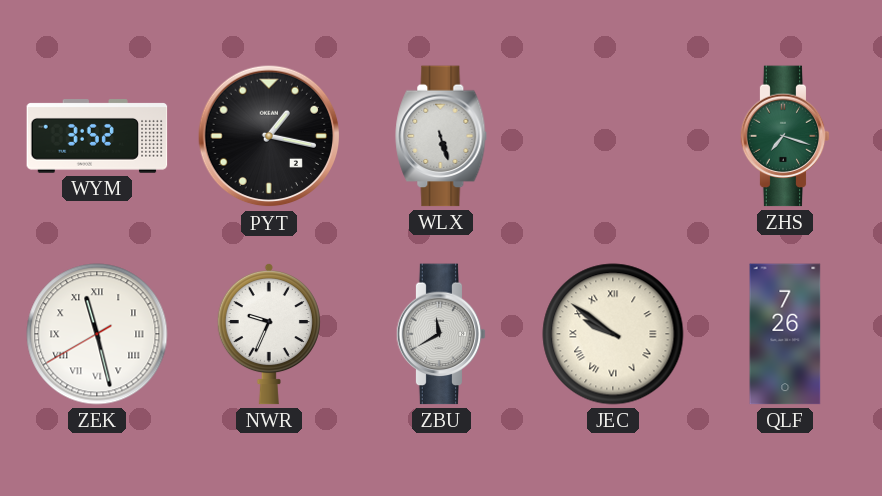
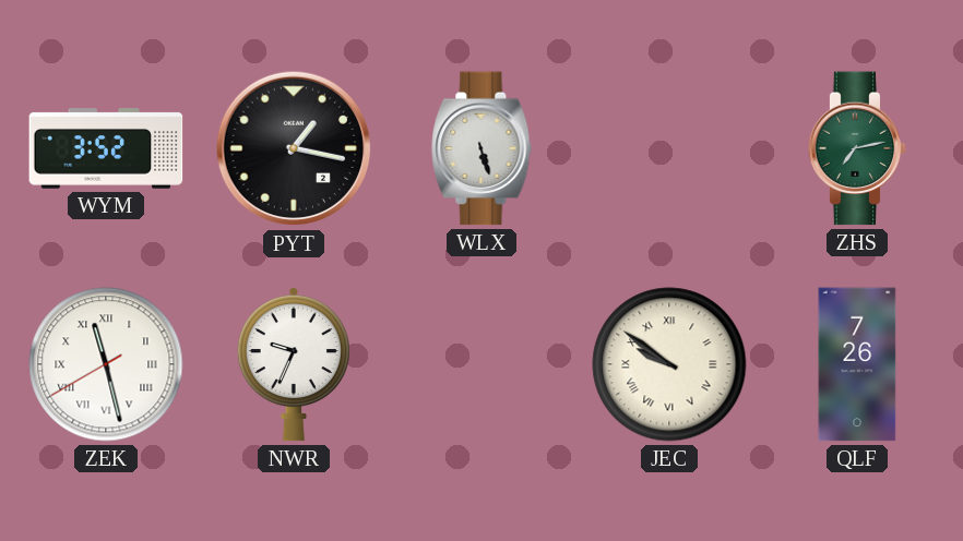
ZHS: 7:18 -> 7:13
ZBU: 11:40 -> none
